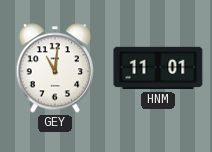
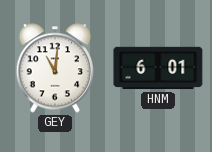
HNM: 11:01 -> 6:01
